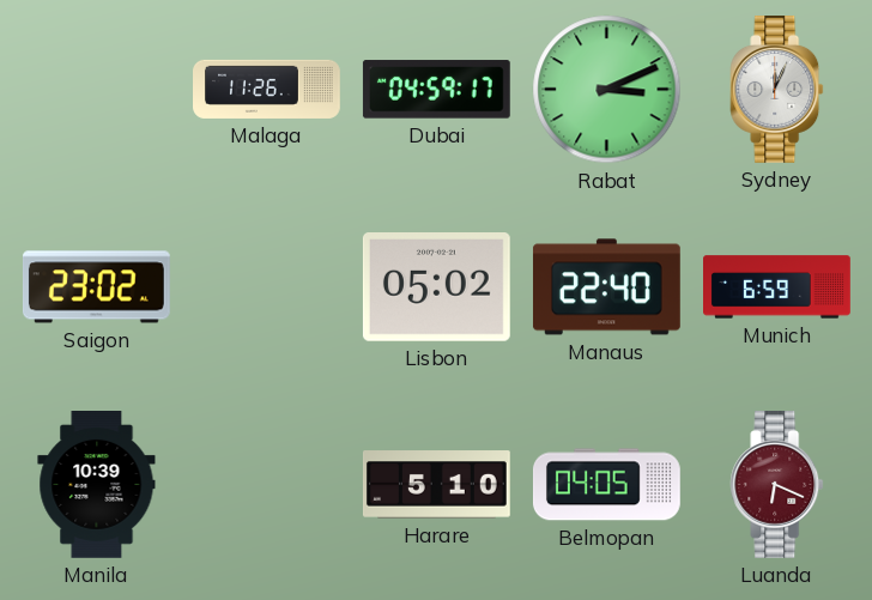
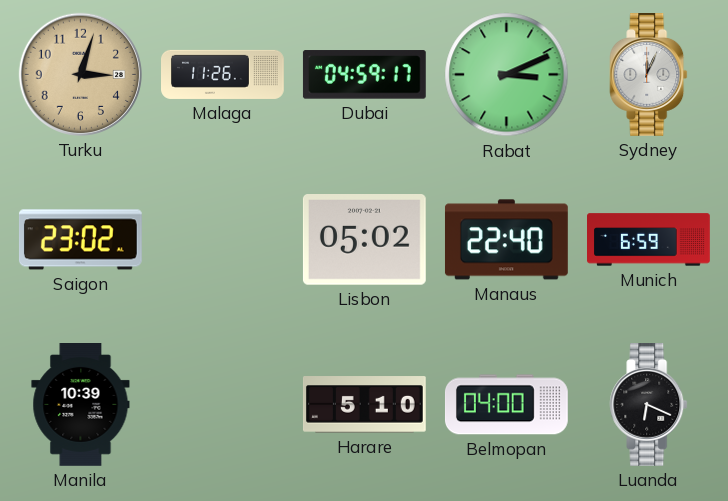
Turku: none -> 3:03
Belmopan: 04:05 -> 04:00
Luanda dial: burgundy -> black
